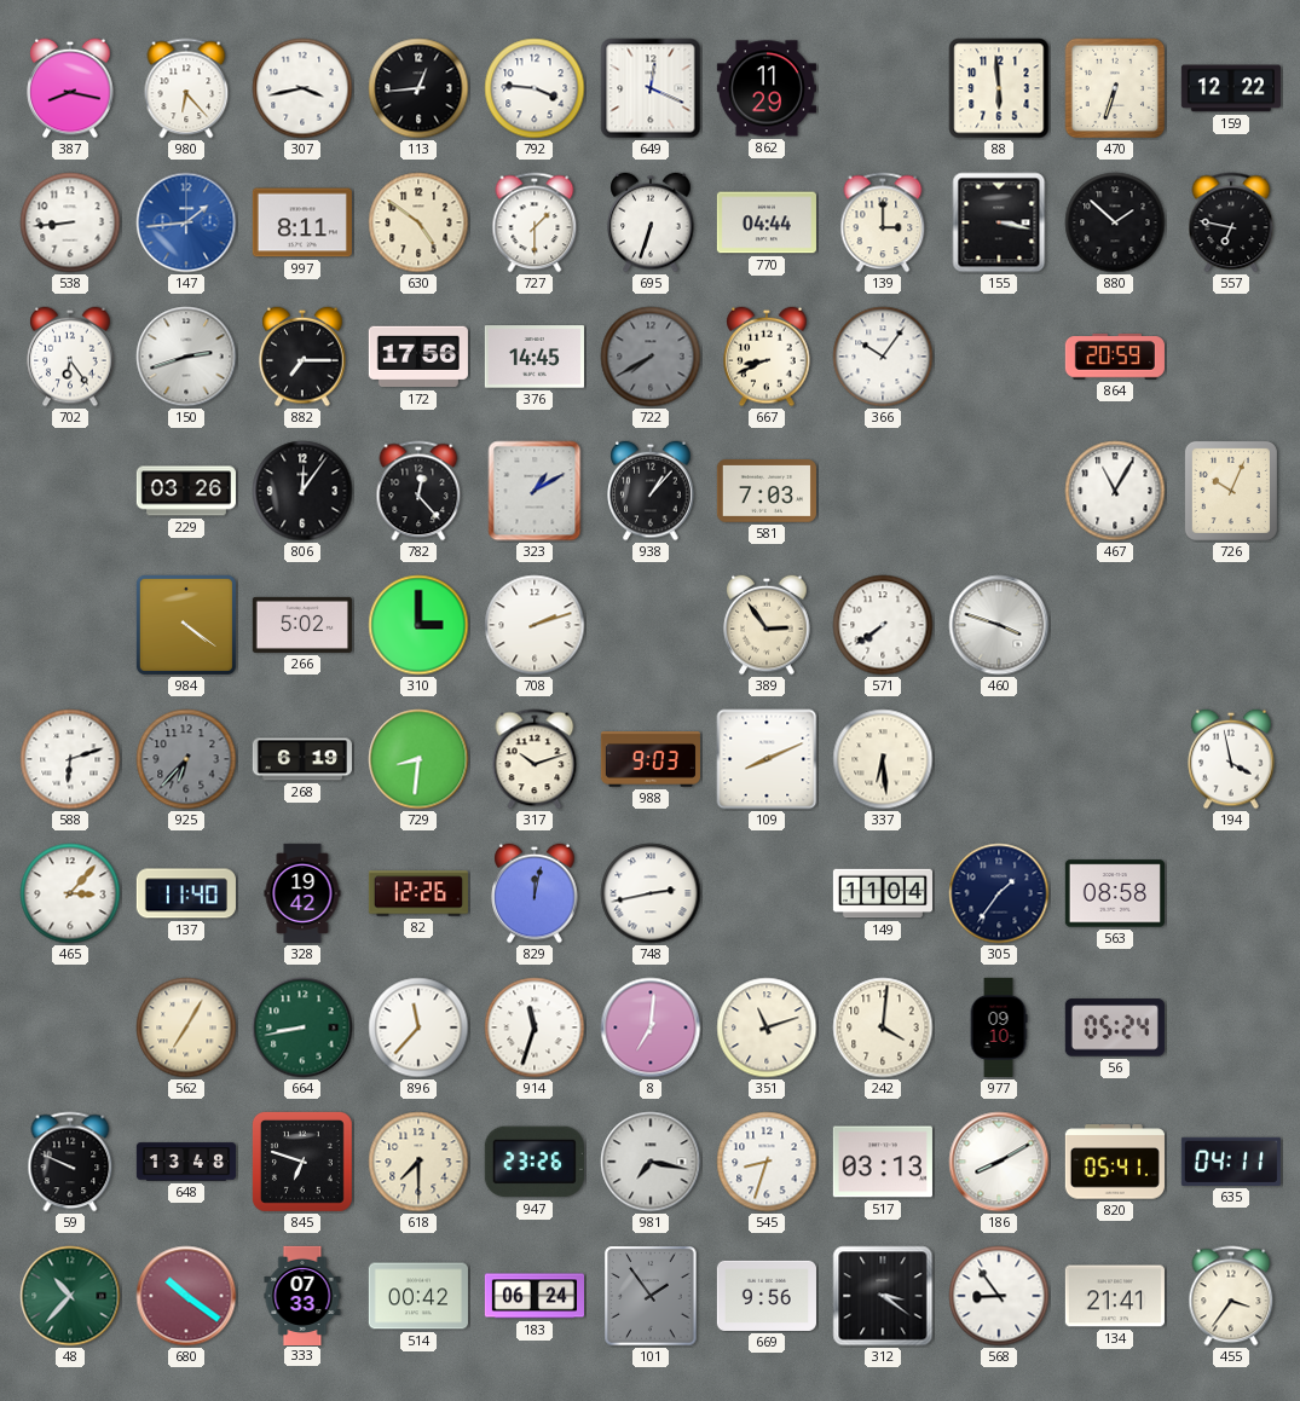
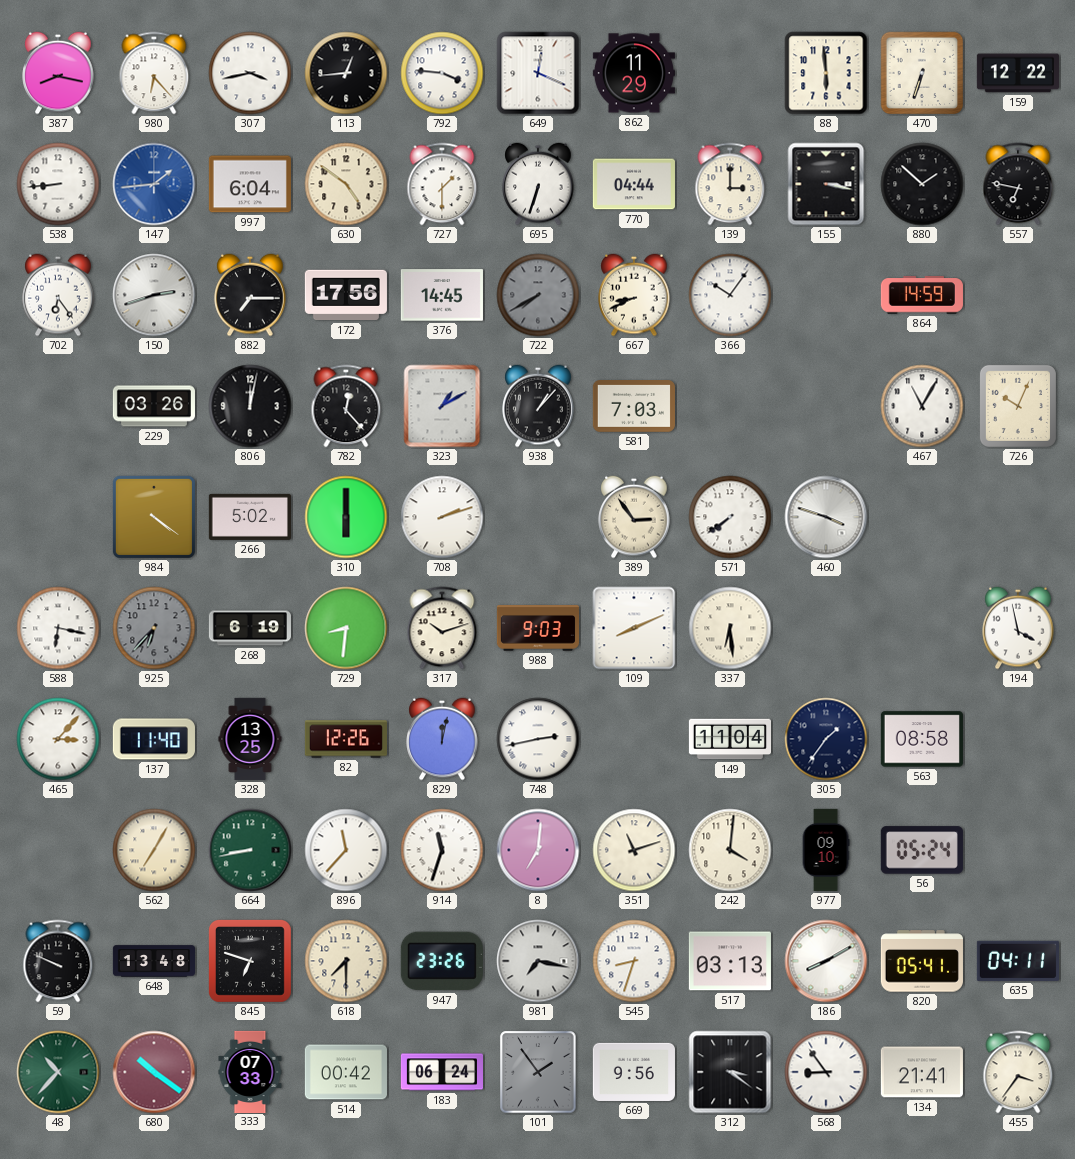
997: 8:11 -> 6:04
864: 20:59 -> 14:59
806: 12:06 -> 12:02
310: 3:00 -> 6:00
588: 6:12 -> 6:17
328: 19:42 -> 13:25
